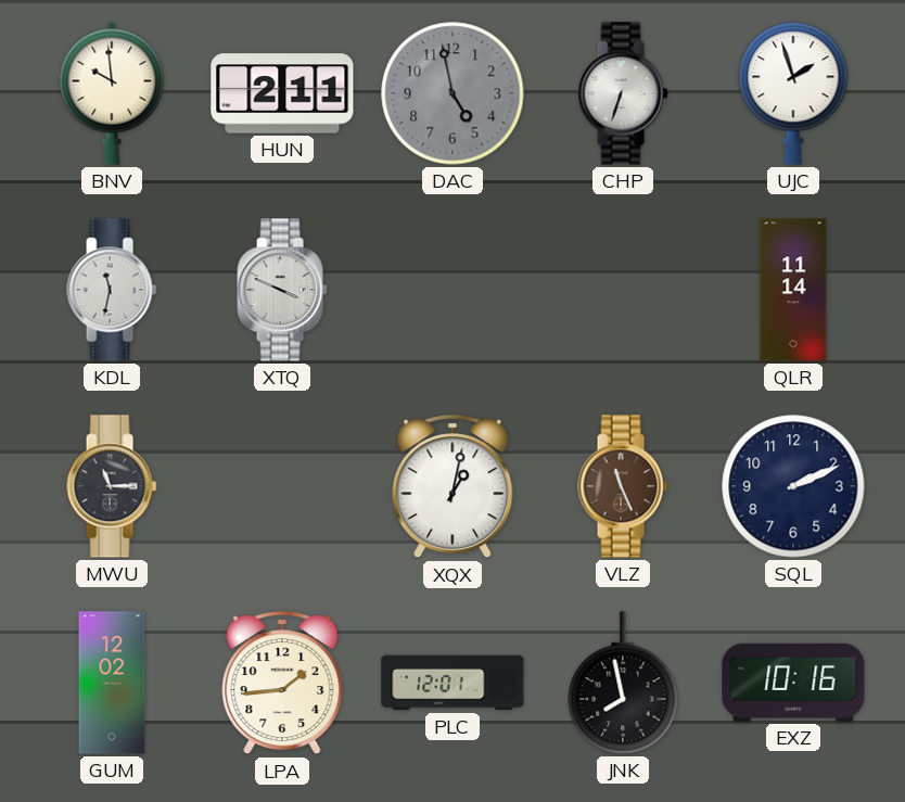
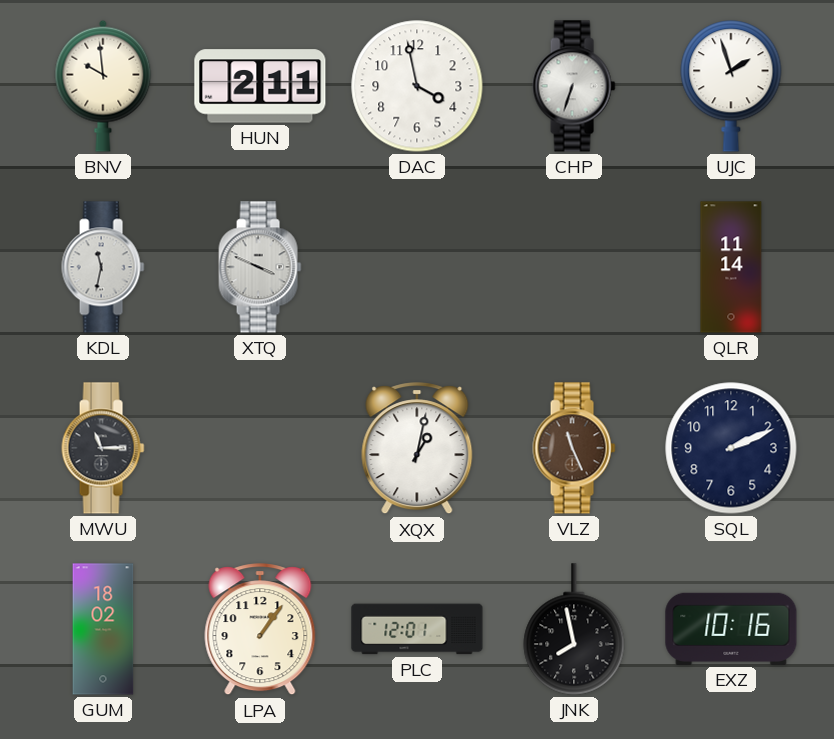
DAC: 4:58 -> 3:58
DAC dial: grey -> white
GUM: 12:02 -> 18:02
LPA: 1:44 -> 1:06
